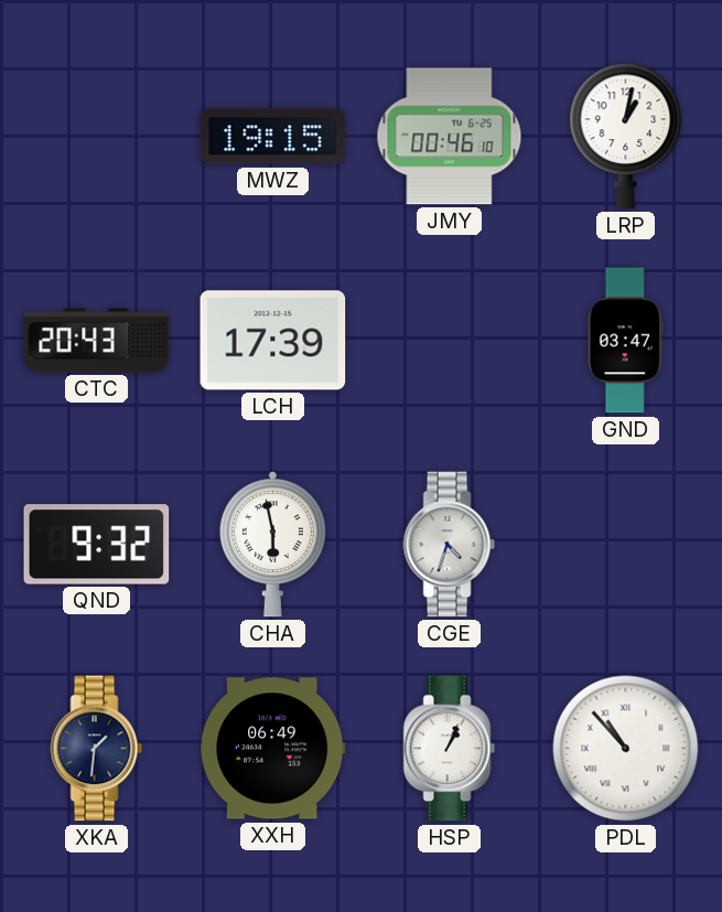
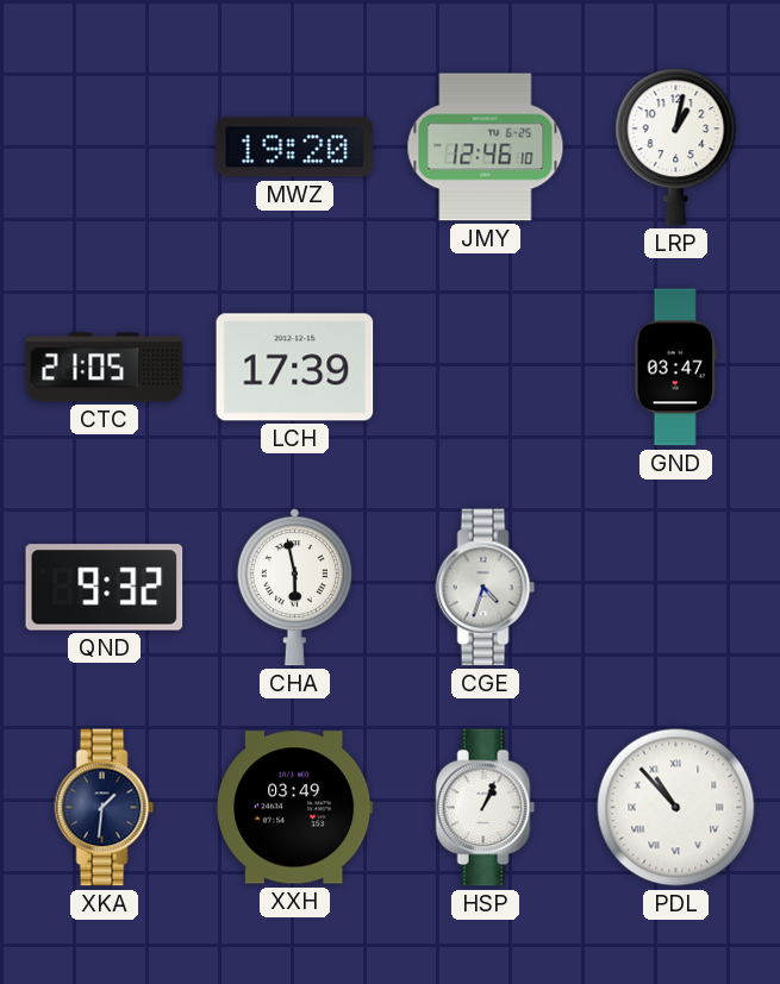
MWZ: 19:15 -> 19:20
JMY: 00:46 -> 12:46
CTC: 20:43 -> 21:05
XXH: 06:49 -> 03:49
